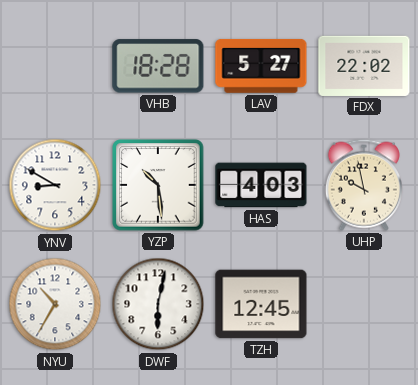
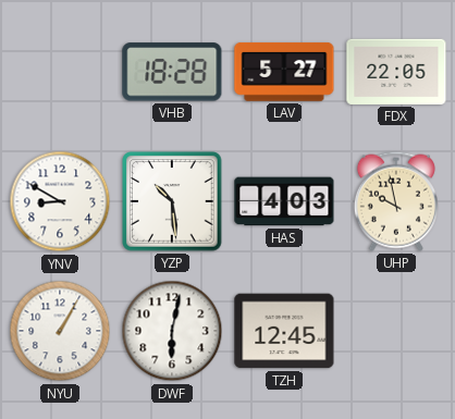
FDX: 22:02 -> 22:05
NYU: 10:35 -> 1:05
